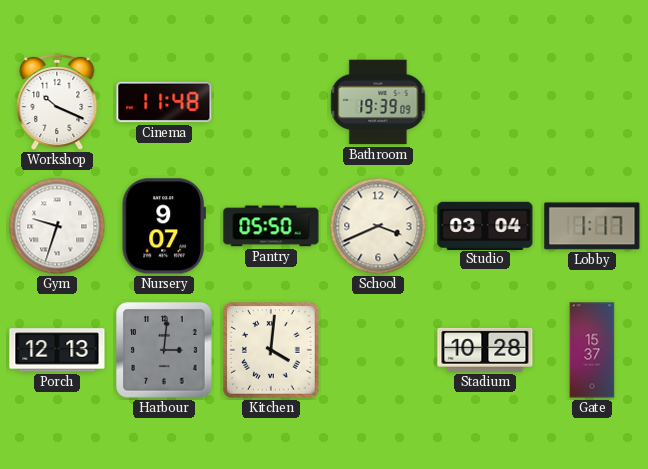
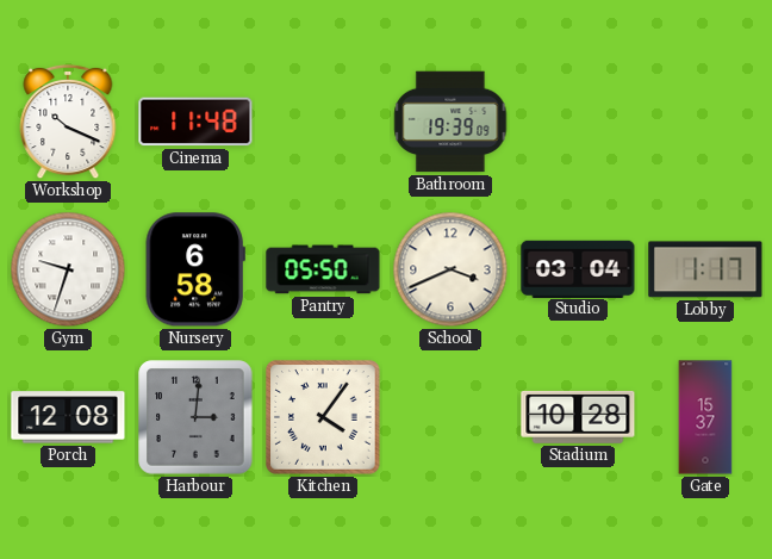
Nursery: 9:07 -> 6:58
Porch: 12:13 -> 12:08
Kitchen: 4:01 -> 4:06
